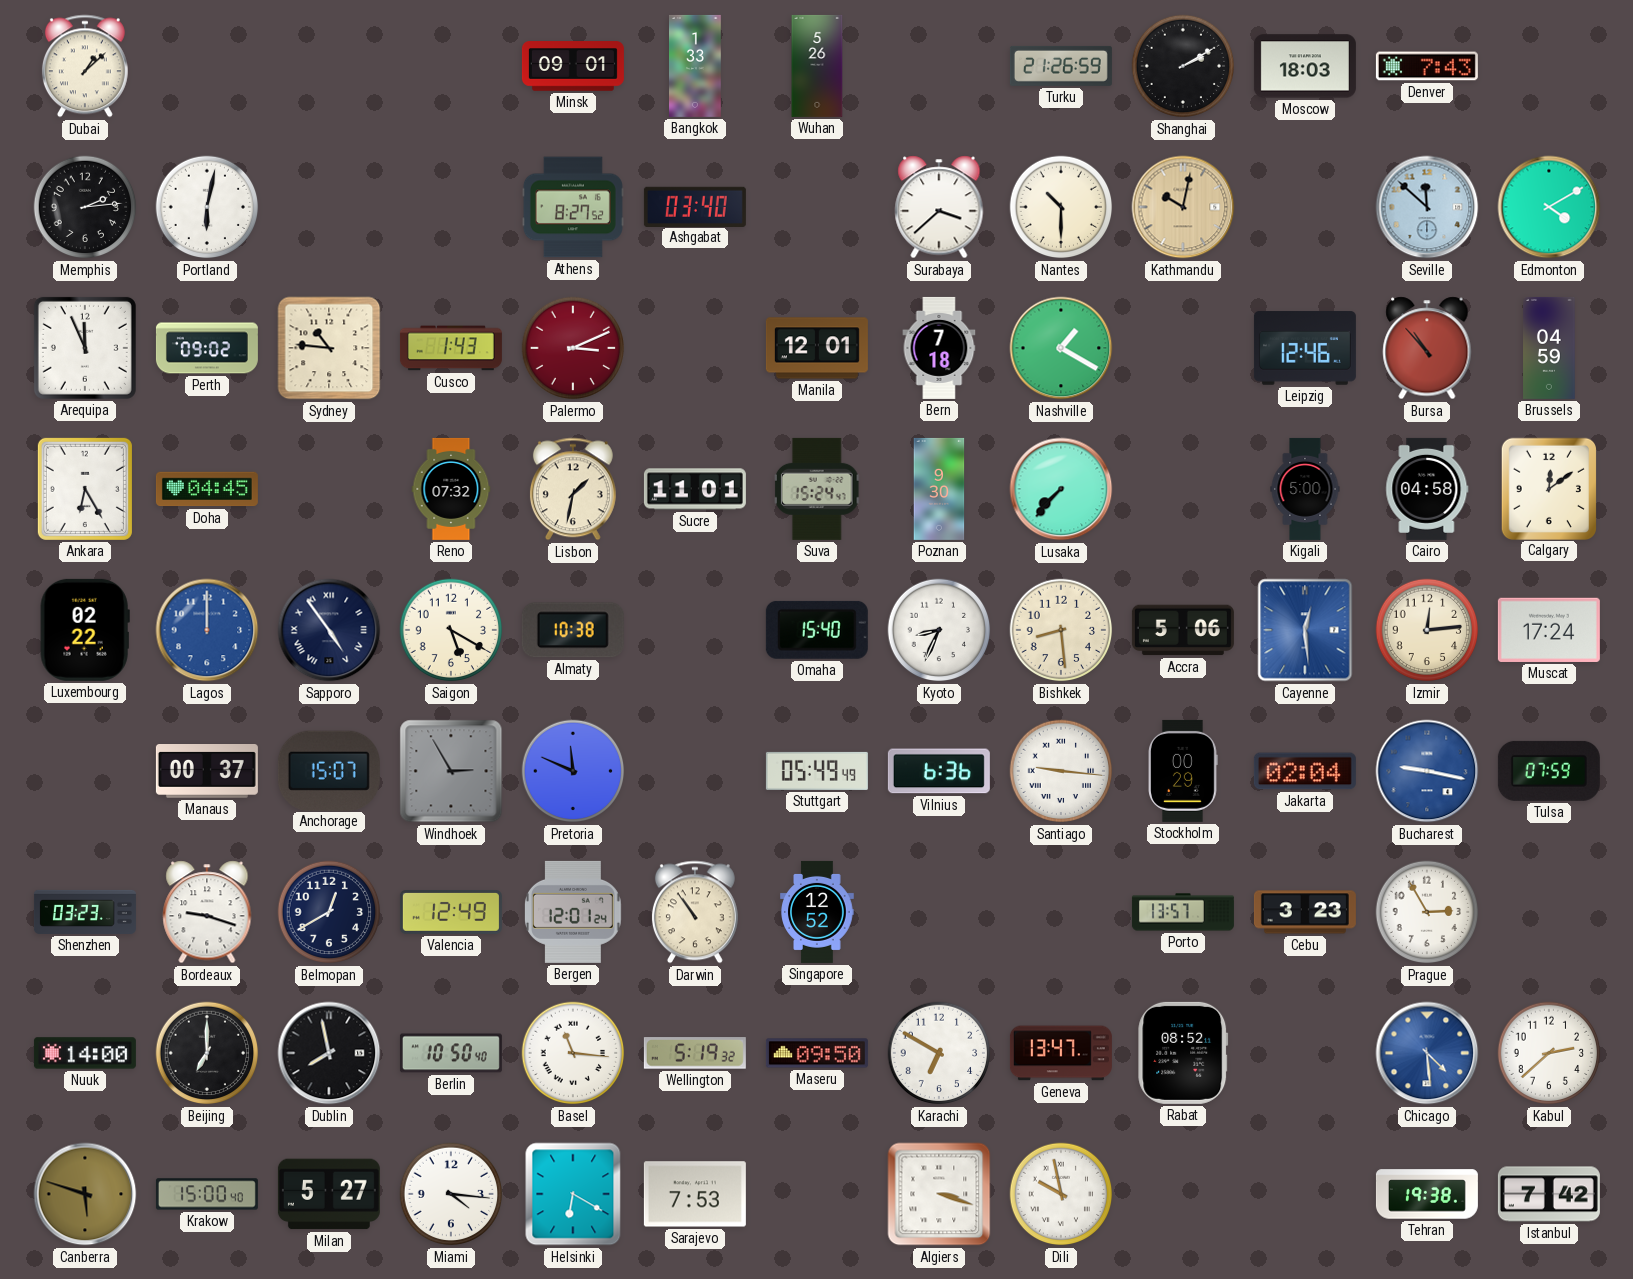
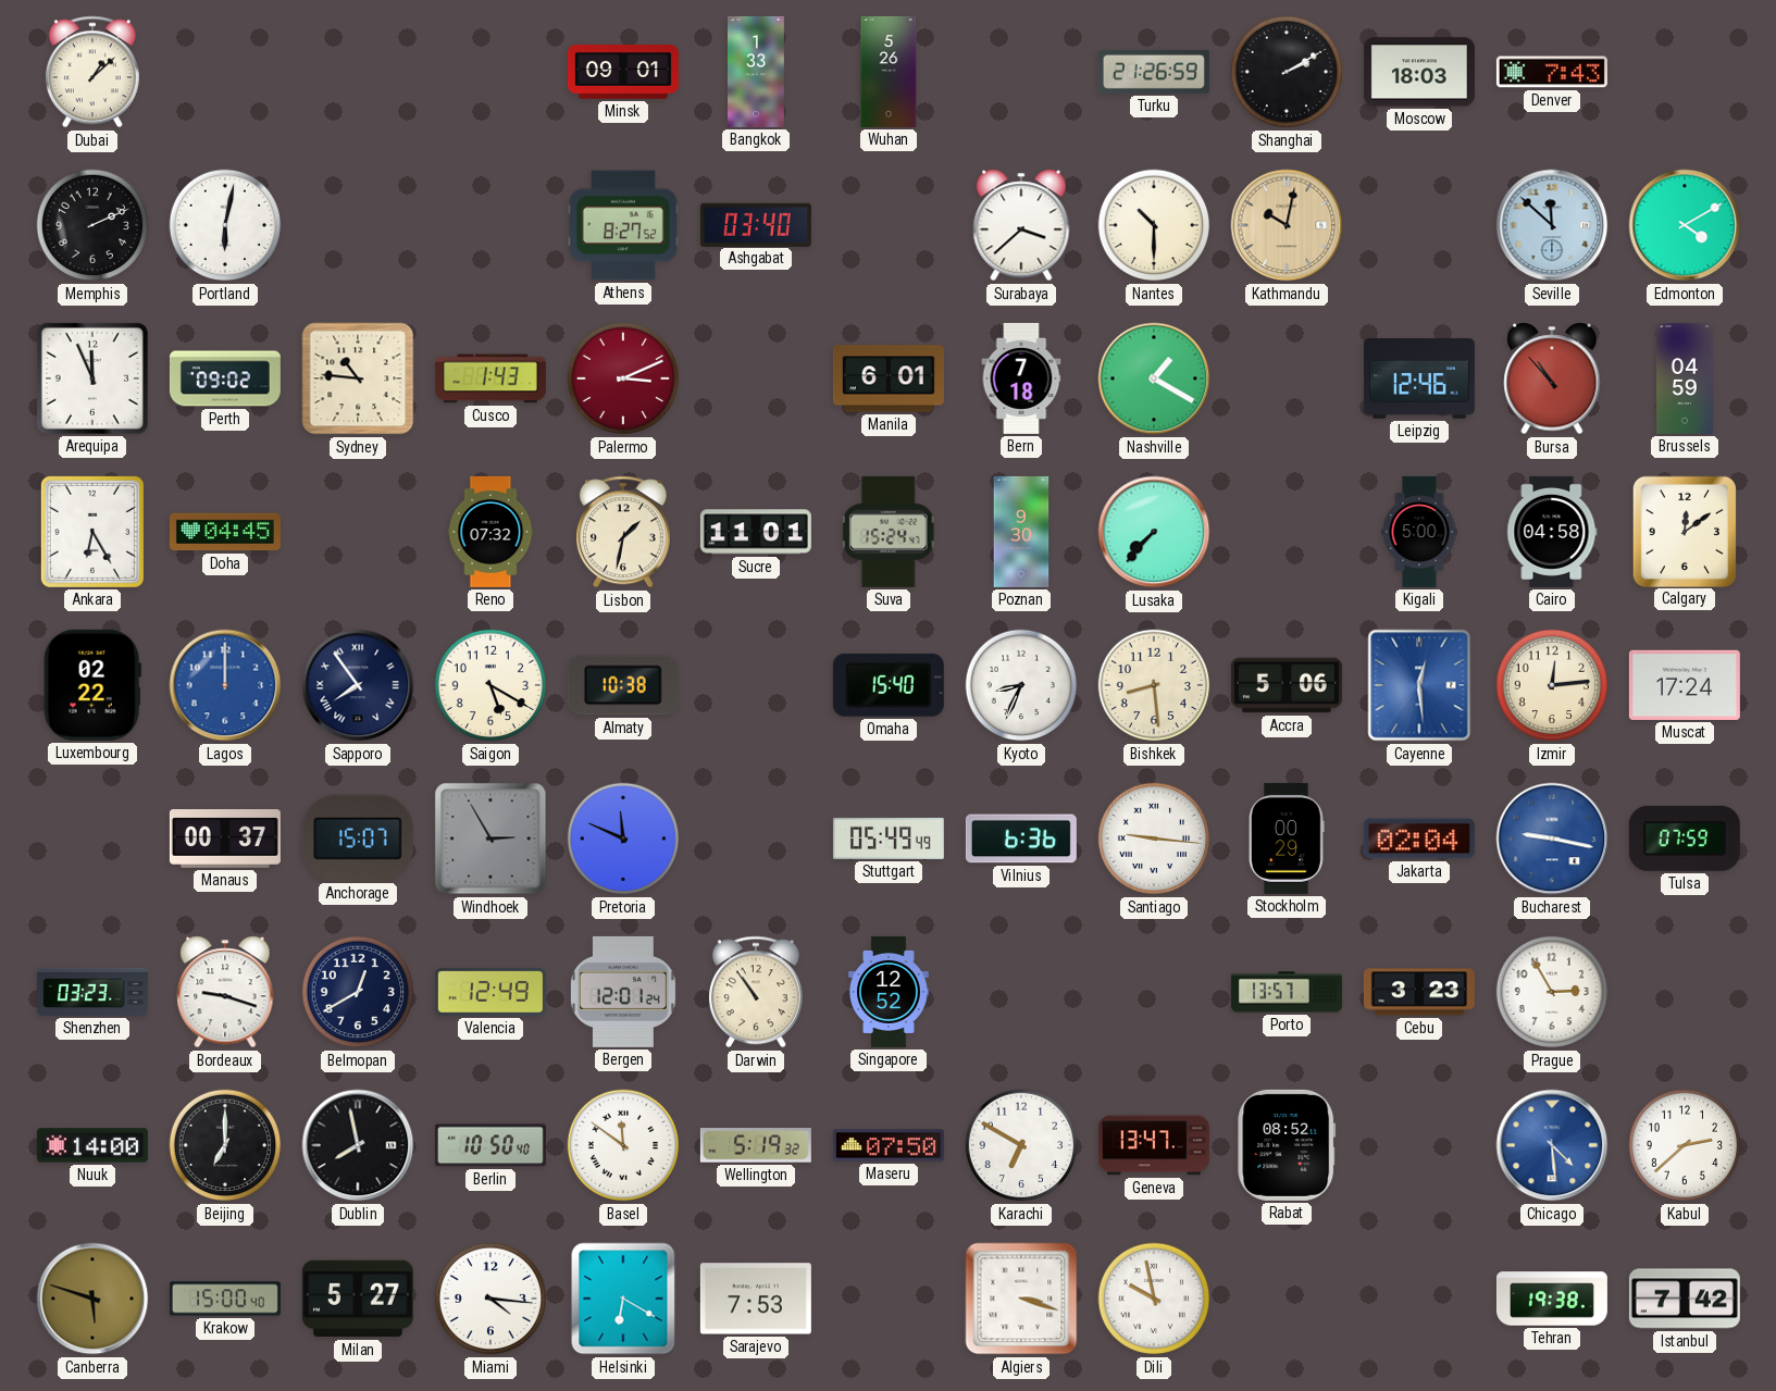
Memphis: 2:14 -> 2:11
Manila: 12:01 -> 6:01
Sapporo: 4:54 -> 7:54
Basel: 11:16 -> 11:51
Maseru: 09:50 -> 07:50
